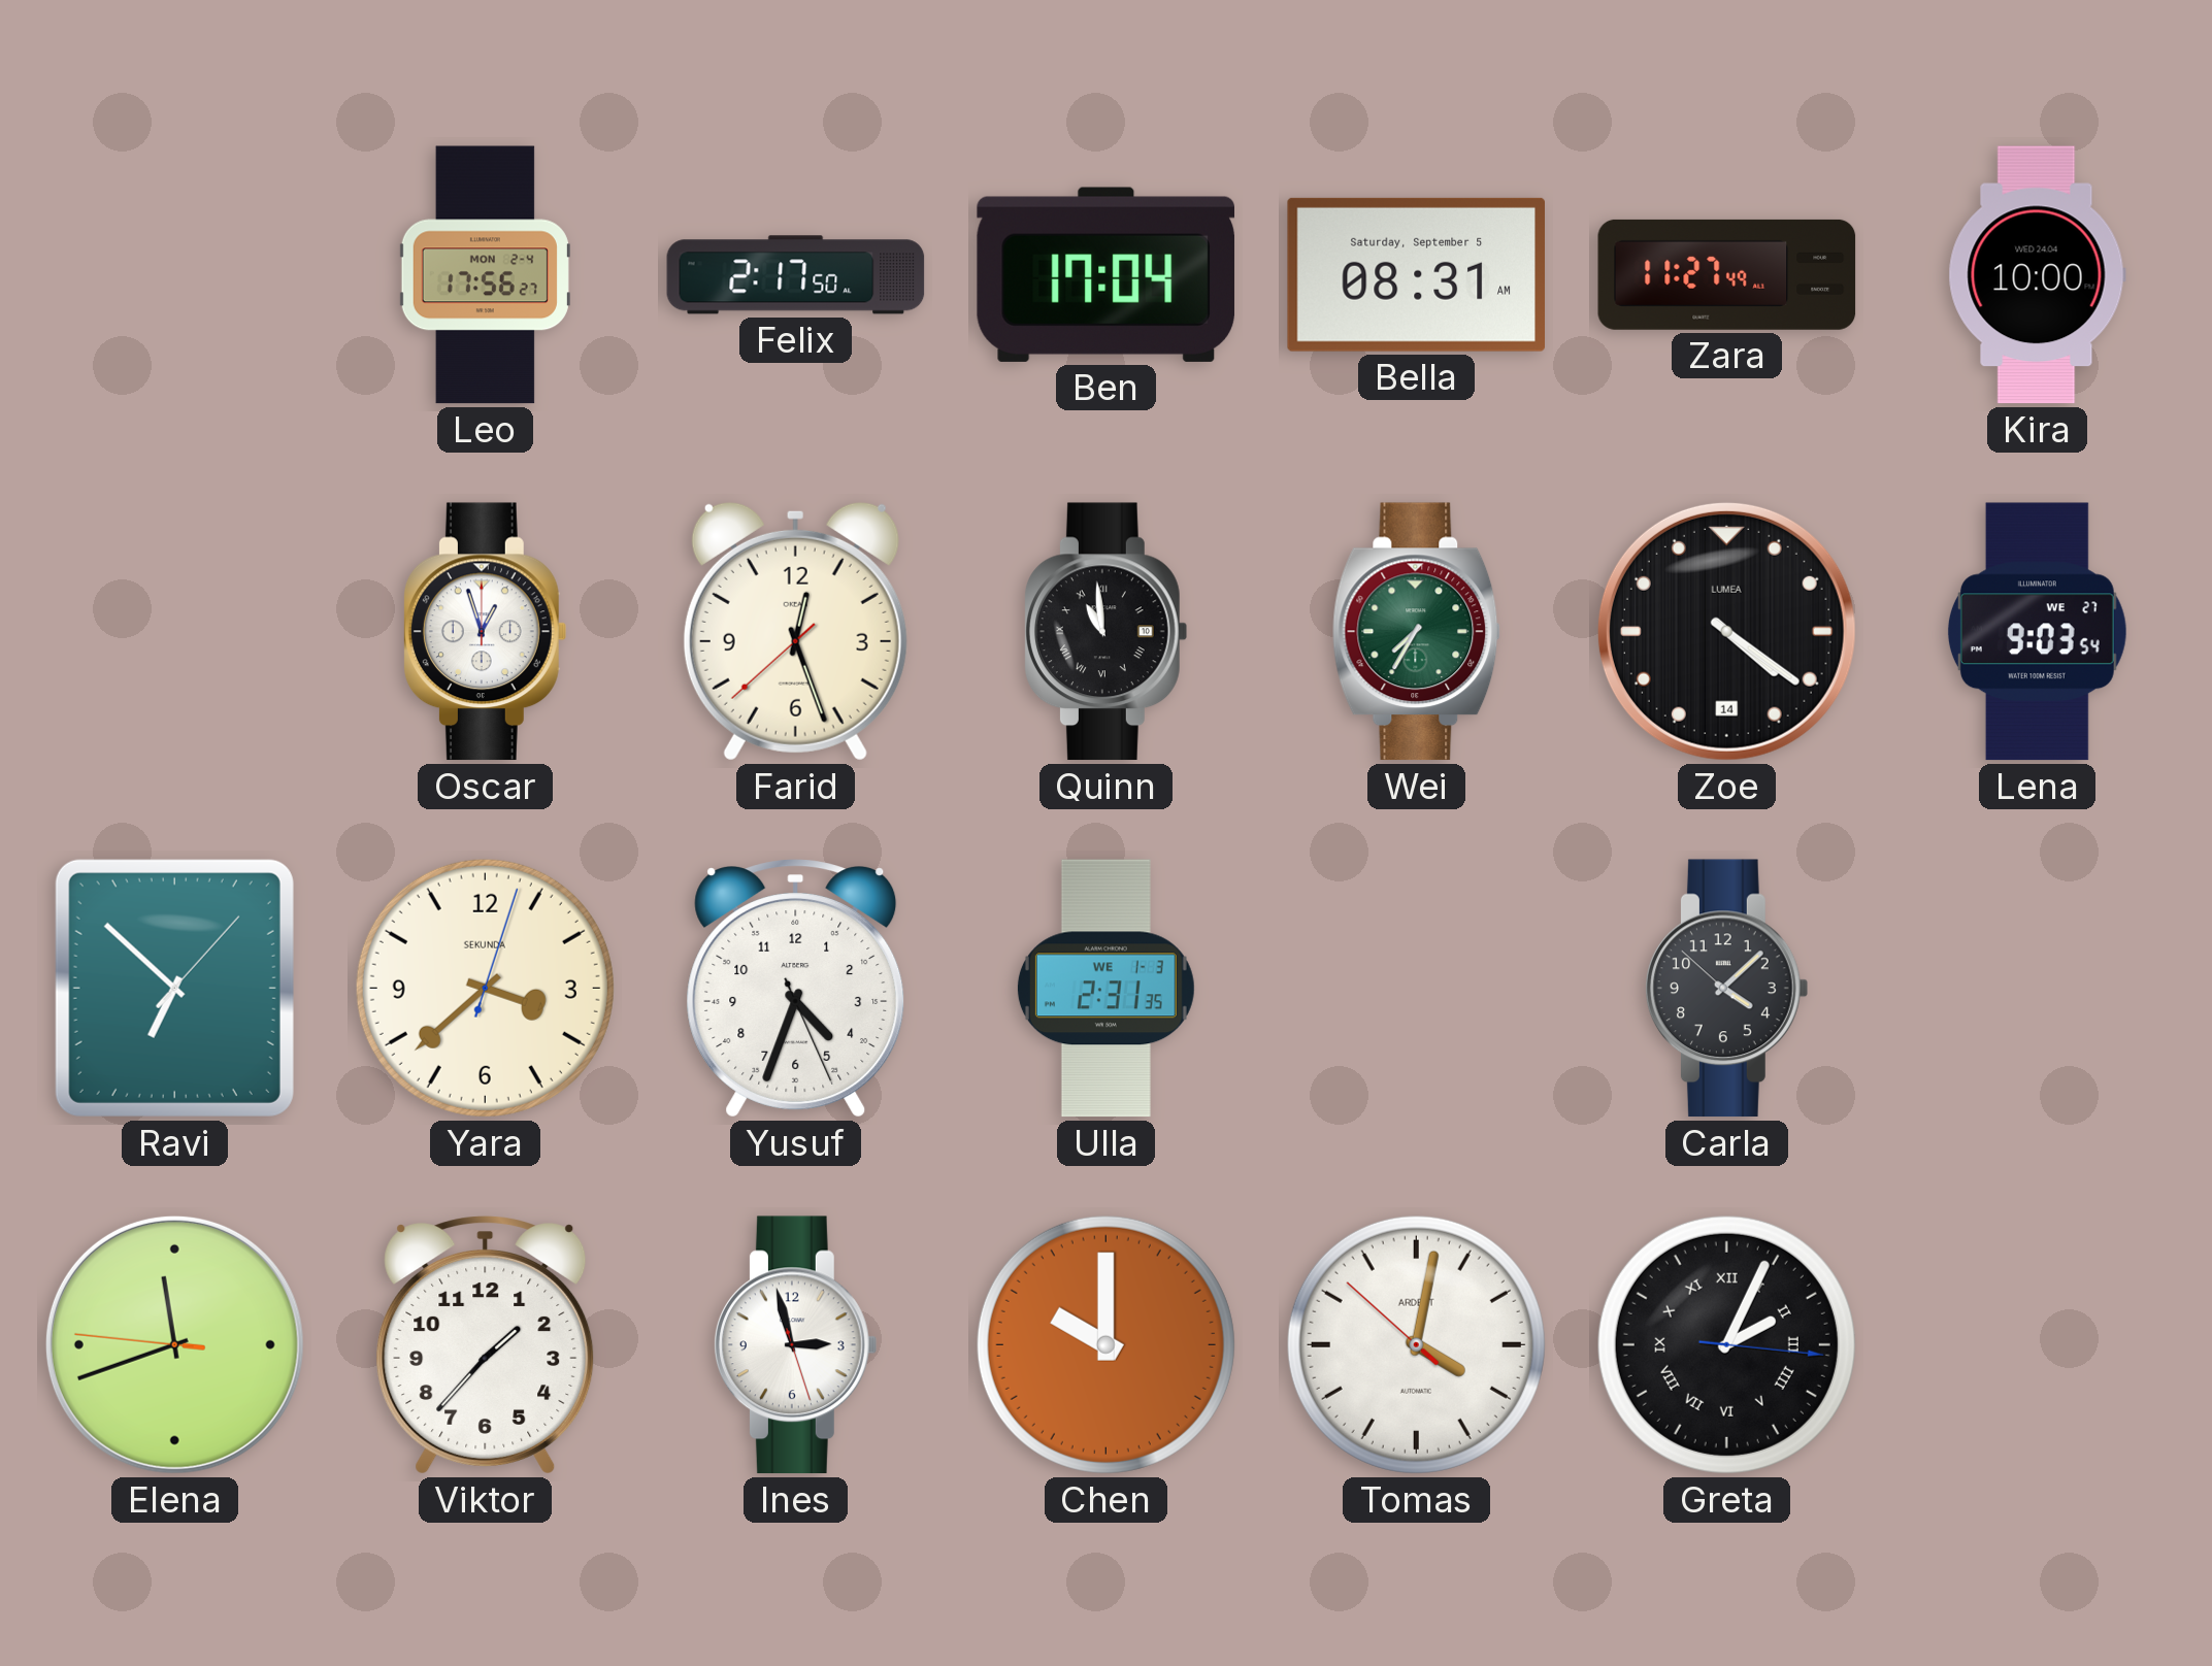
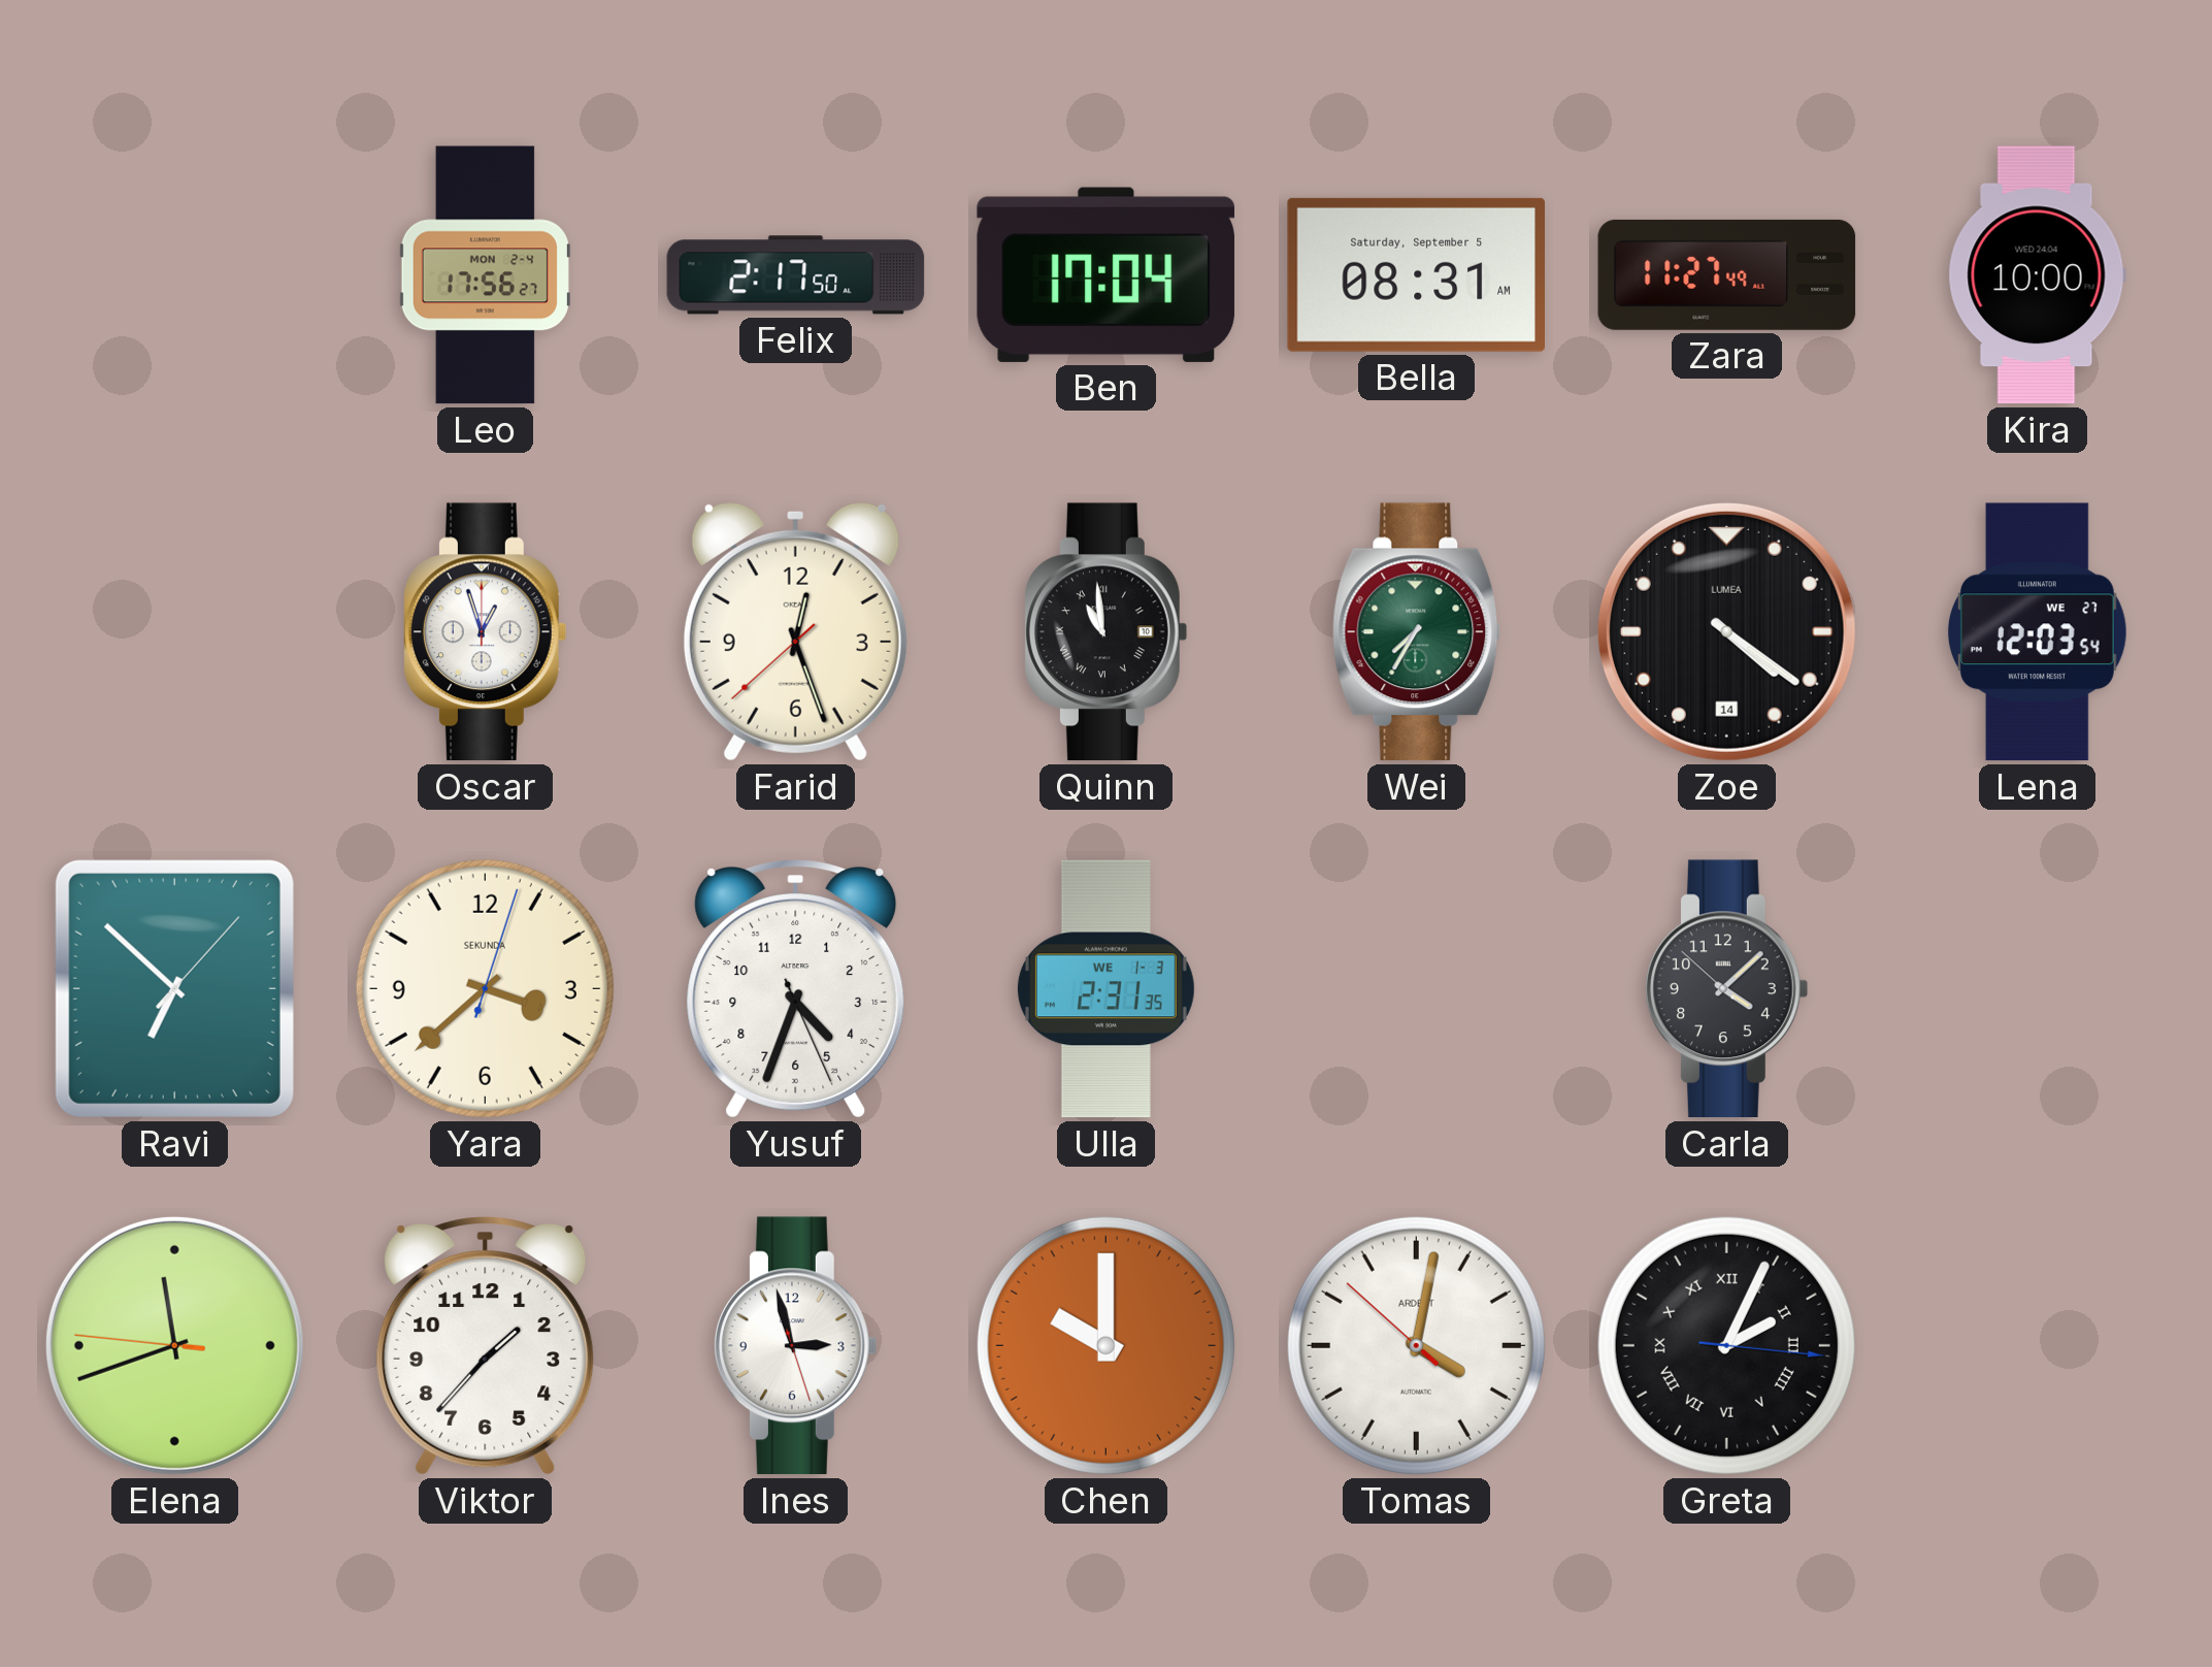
Lena: 9:03 -> 12:03
